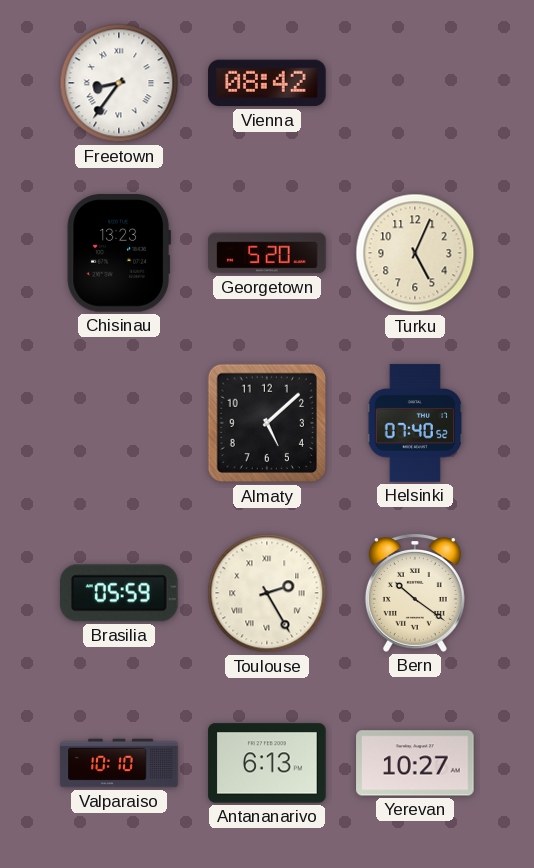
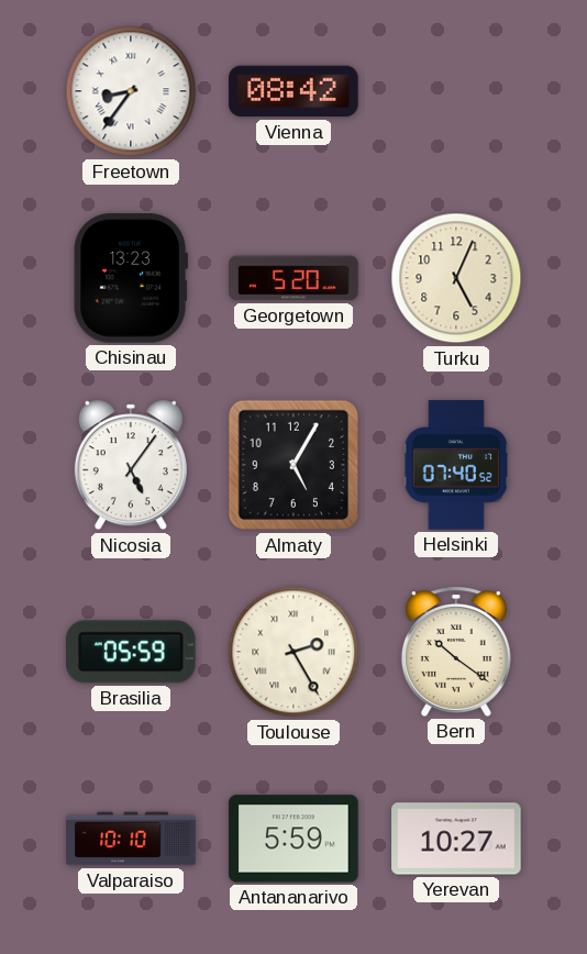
Nicosia: none -> 5:06
Almaty: 5:08 -> 5:05
Antananarivo: 6:13 -> 5:59
